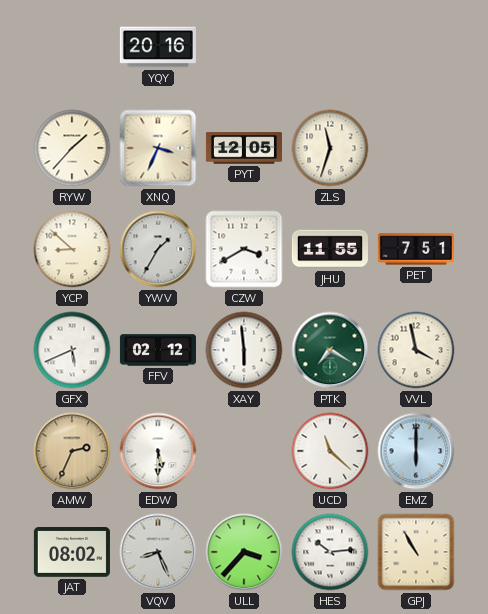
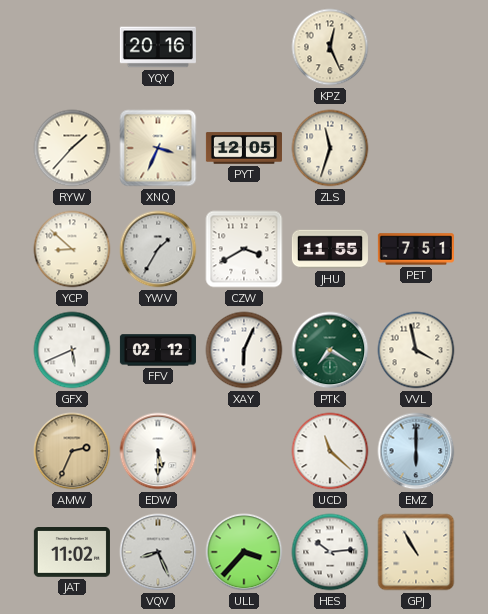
KPZ: none -> 12:26
XAY: 5:59 -> 6:04
JAT: 08:02 -> 11:02
